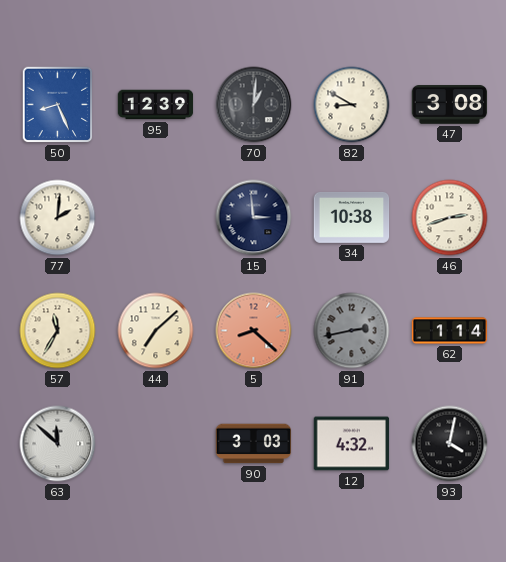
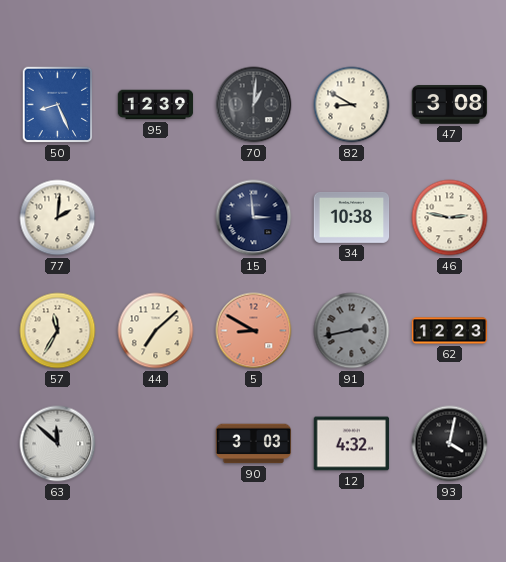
46: 2:42 -> 2:47
5: 8:22 -> 8:50
62: 1:14 -> 12:23
